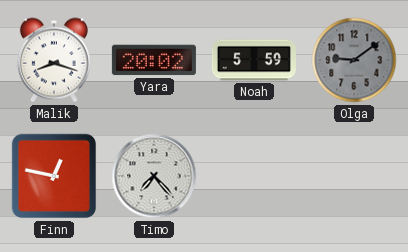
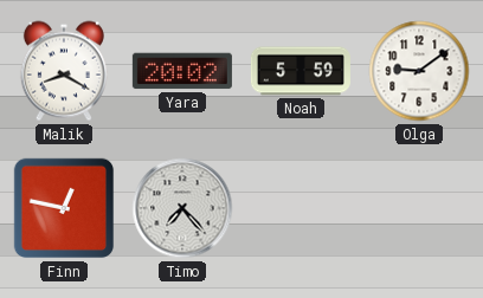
Malik: 8:18 -> 8:20
Olga dial: grey -> white
